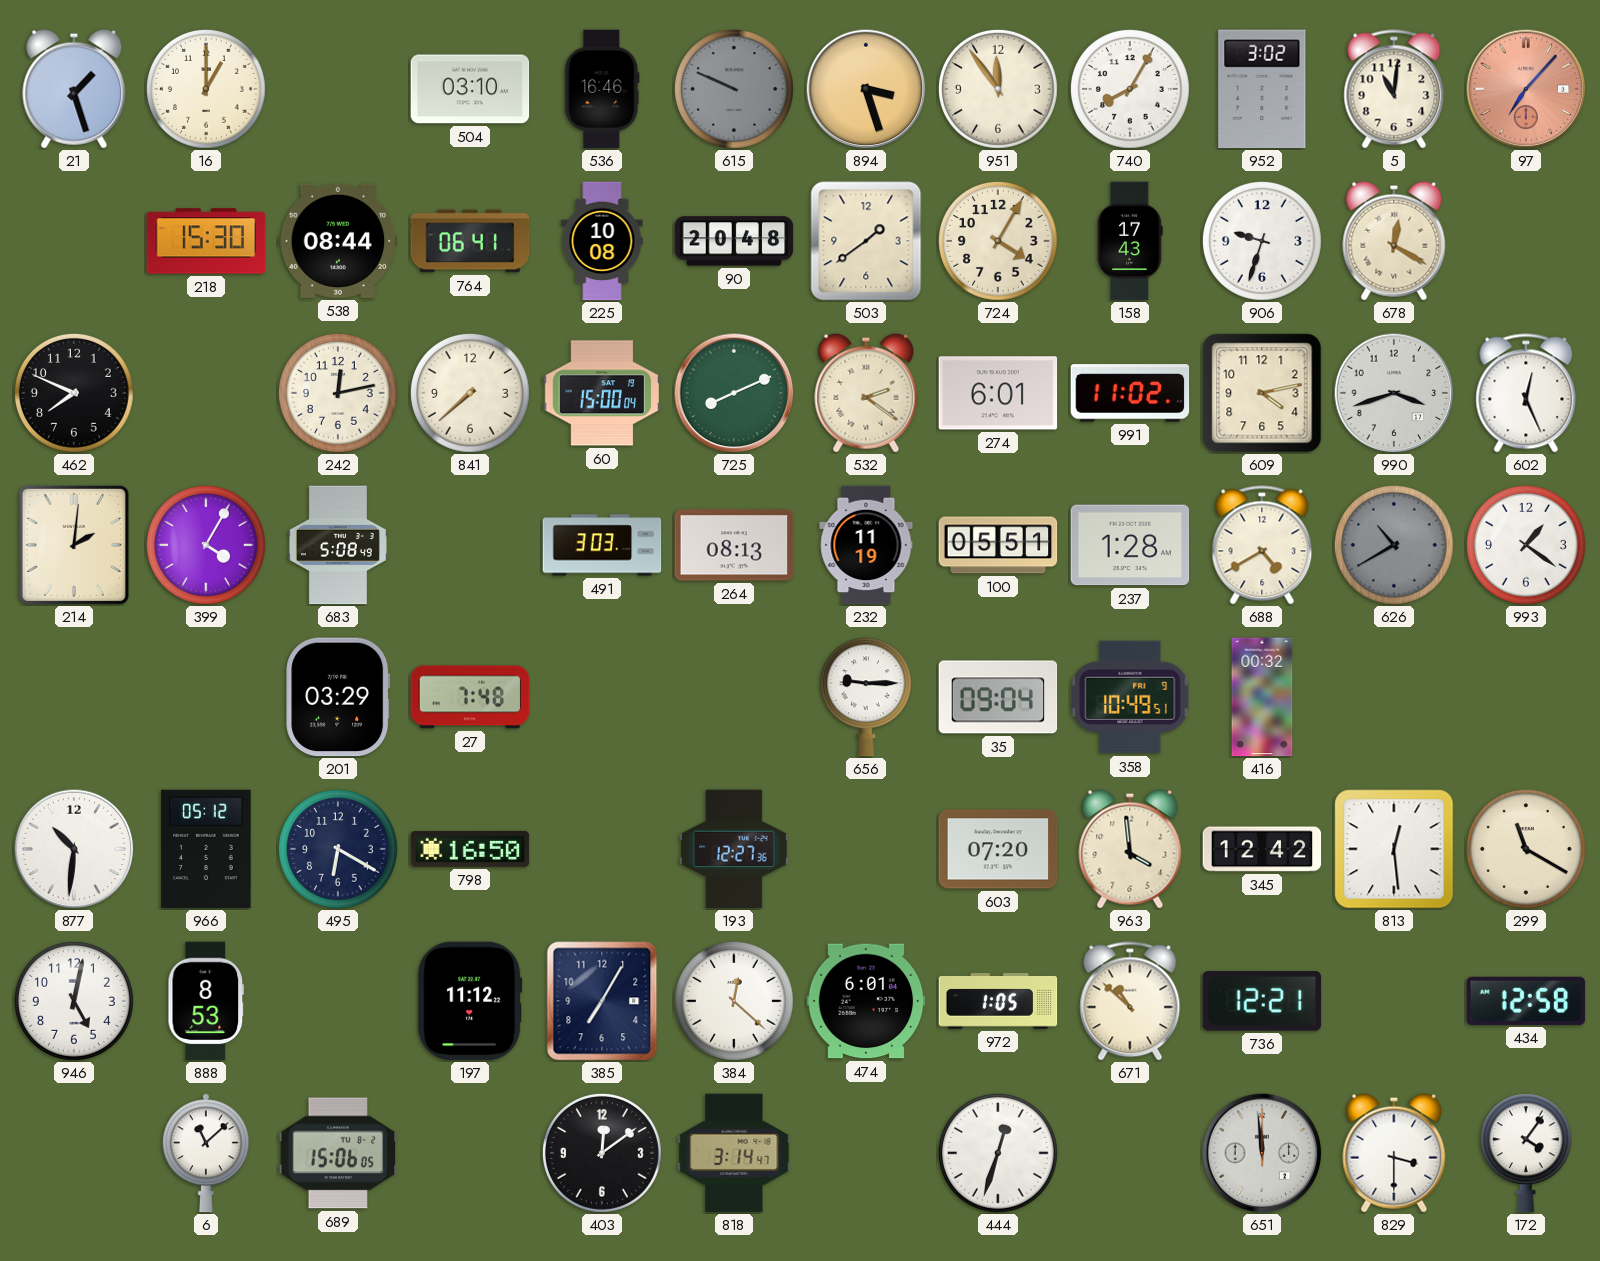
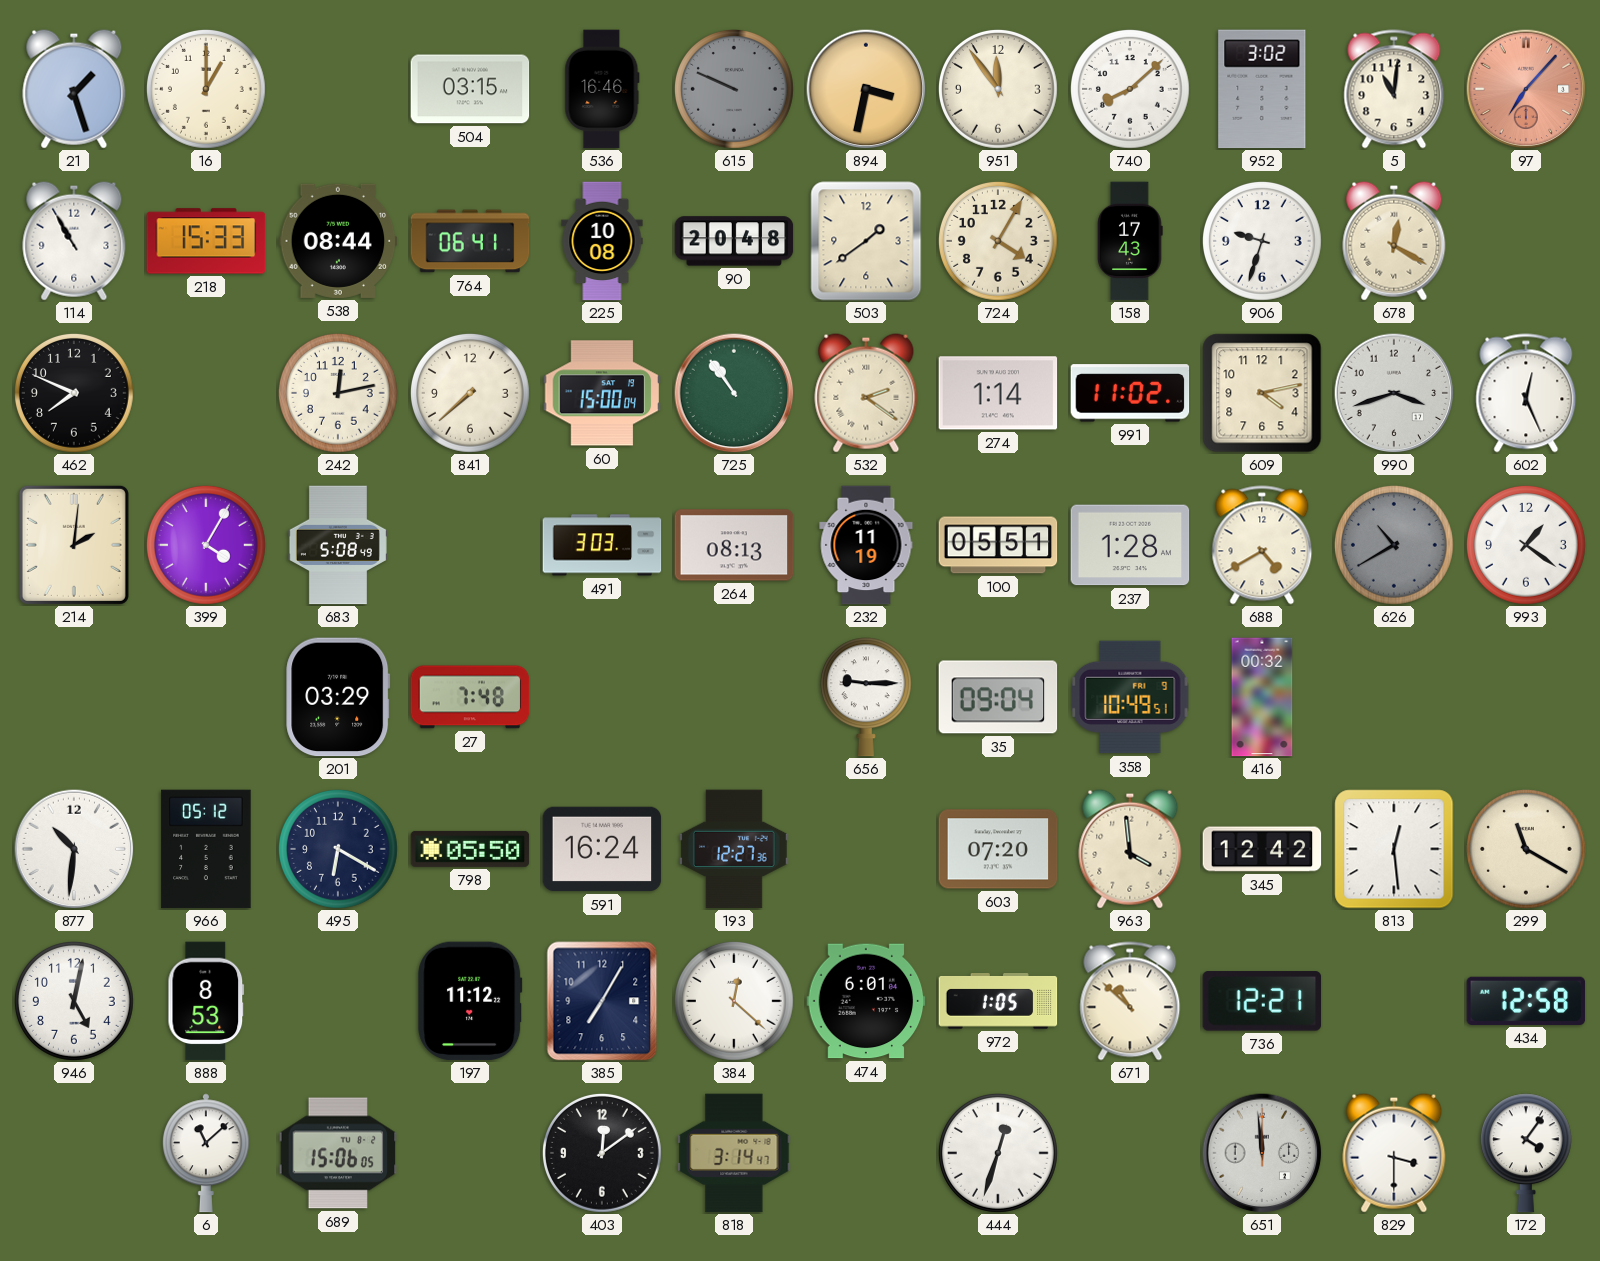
504: 03:10 -> 03:15
894: 3:27 -> 3:32
740: 8:05 -> 8:08
114: none -> 10:55
218: 15:30 -> 15:33
725: 8:11 -> 10:54
274: 6:01 -> 1:14
798: 16:50 -> 05:50
591: none -> 16:24
